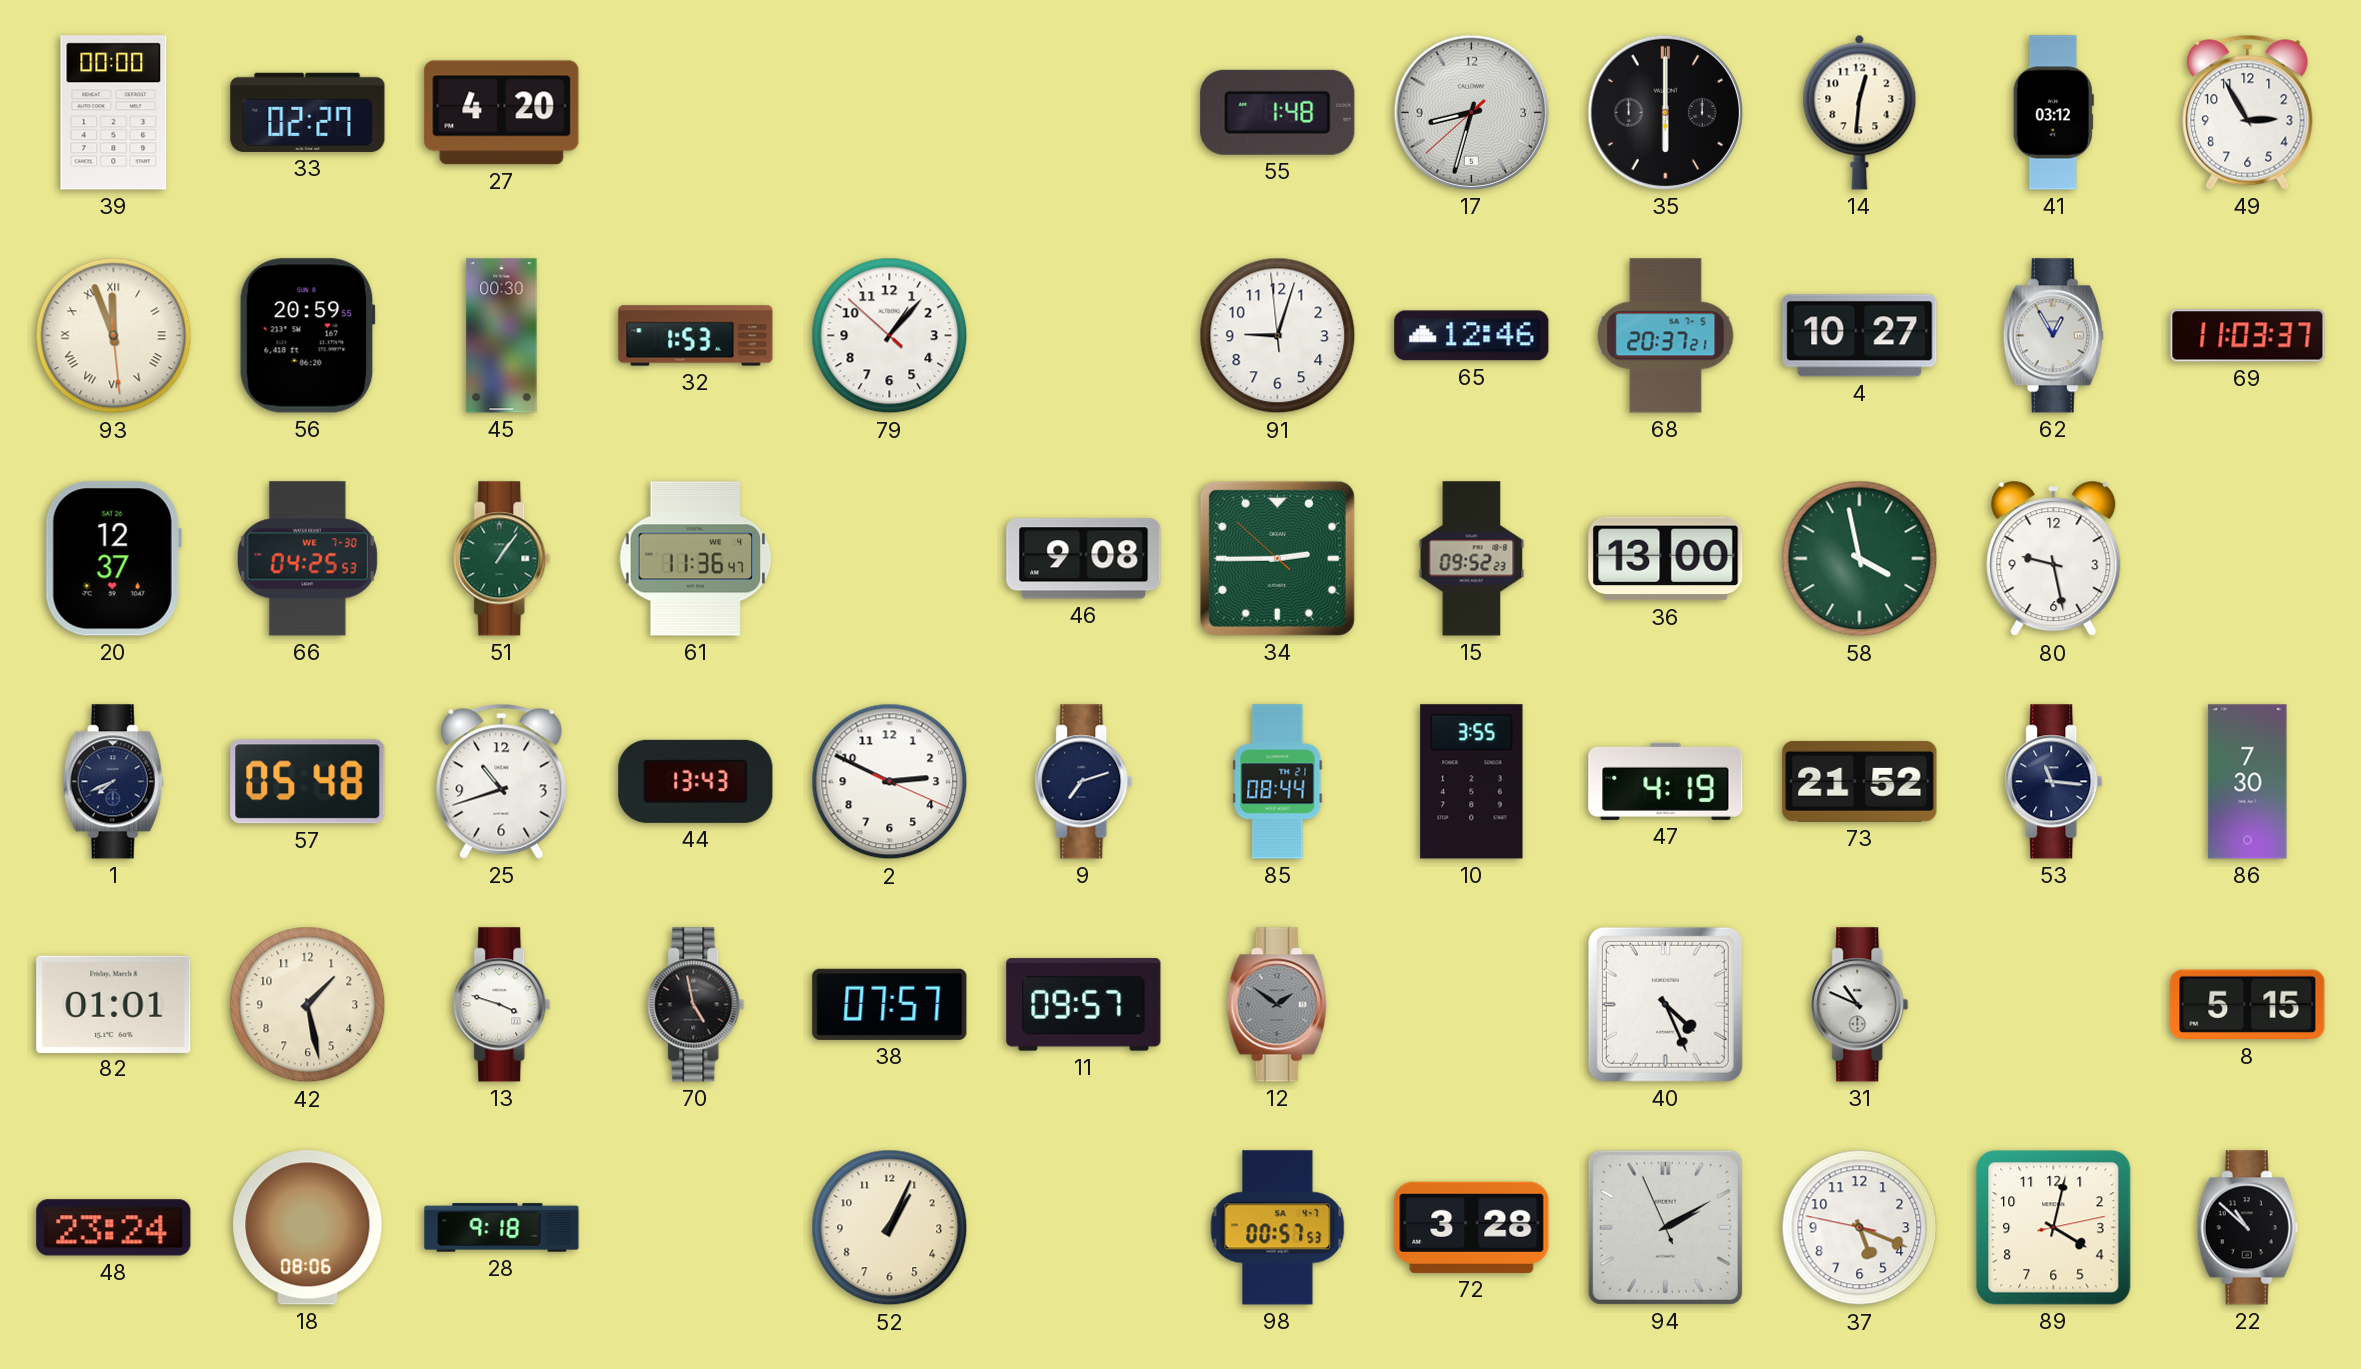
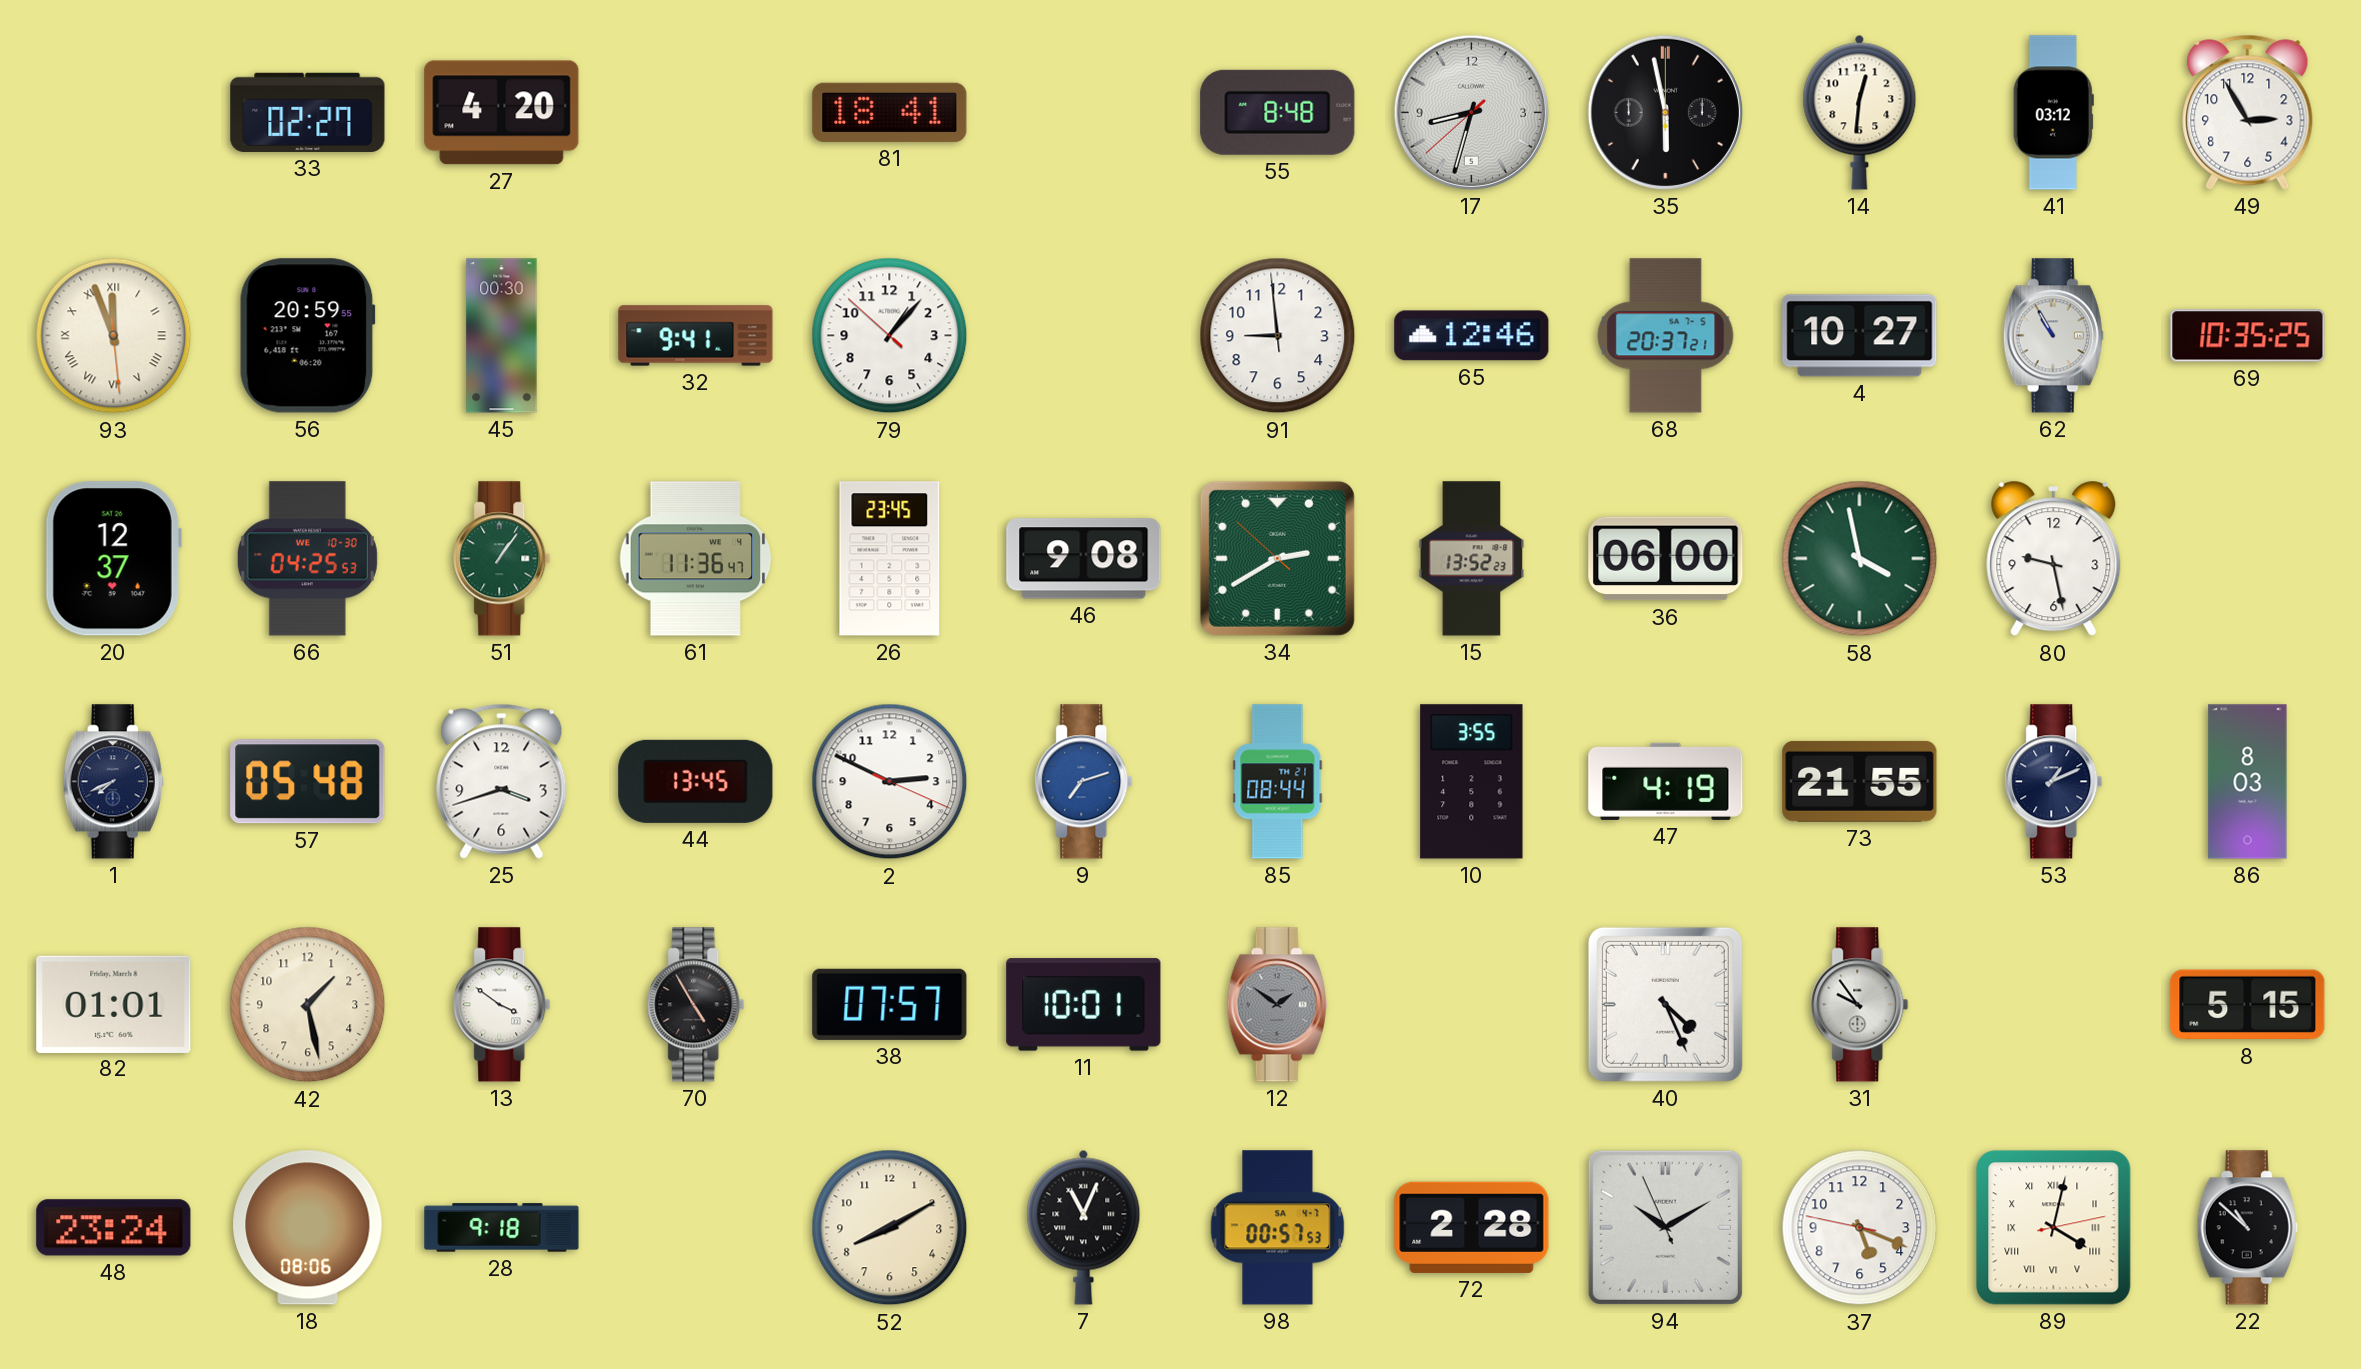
39: 00:00 -> none
81: none -> 18:41
55: 1:48 -> 8:48
35: 6:00 -> 5:58
32: 1:53 -> 9:41
91: 9:02 -> 8:58
62: 12:55 -> 10:55
69: 11:03 -> 10:35
66 date: WE 7-30 -> WE 10-30
26: none -> 23:45
34: 2:44 -> 2:39
15: 09:52 -> 13:52
36: 13:00 -> 06:00
25: 10:42 -> 3:42
44: 13:43 -> 13:45
9 dial: navy -> blue
73: 21:52 -> 21:55
53: 11:16 -> 1:11
86: 7:30 -> 8:03
13: 3:48 -> 3:51
70: 4:58 -> 4:55
11: 09:57 -> 10:01
31: 10:49 -> 9:54
52: 1:04 -> 8:10
7: none -> 11:04
72: 3:28 -> 2:28
94: 2:09 -> 10:09
89 numerals: Arabic -> Roman
